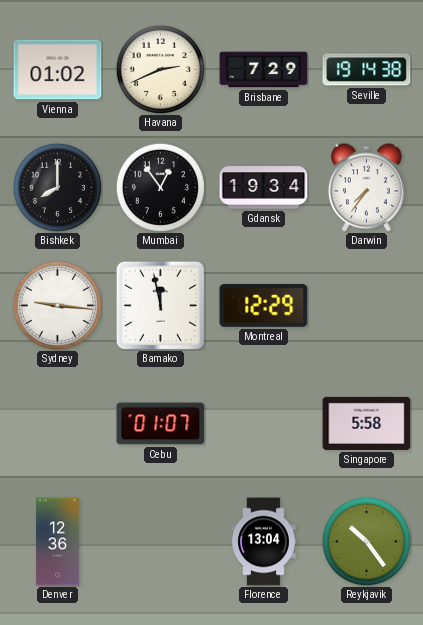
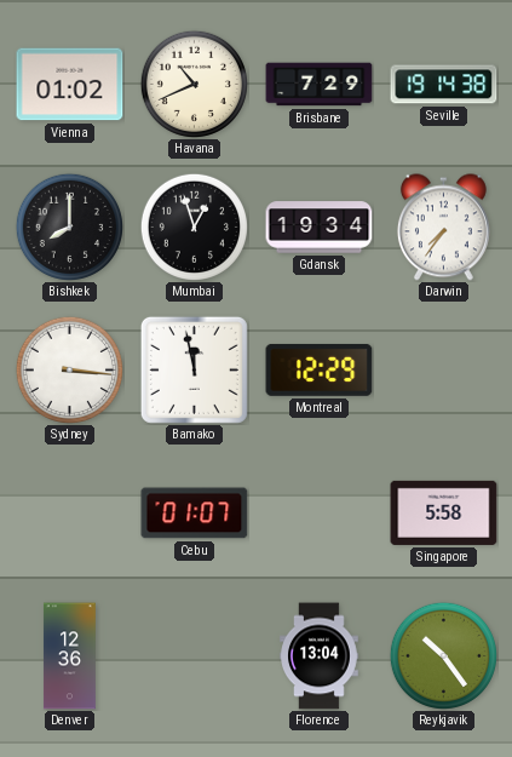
Havana: 2:41 -> 10:41
Mumbai: 12:54 -> 12:57
Sydney: 9:16 -> 3:16
